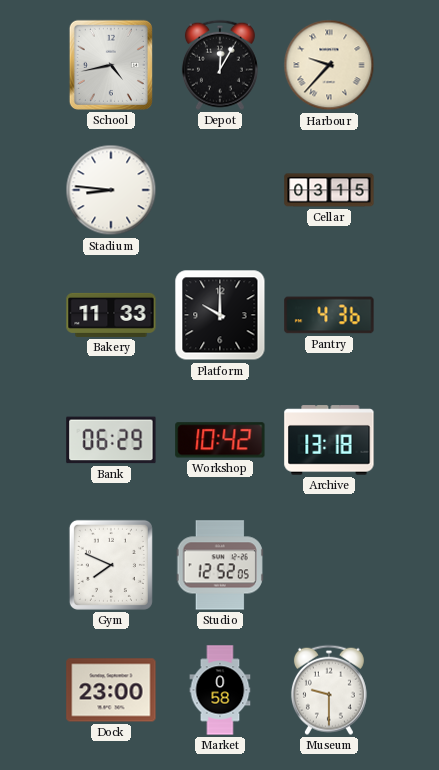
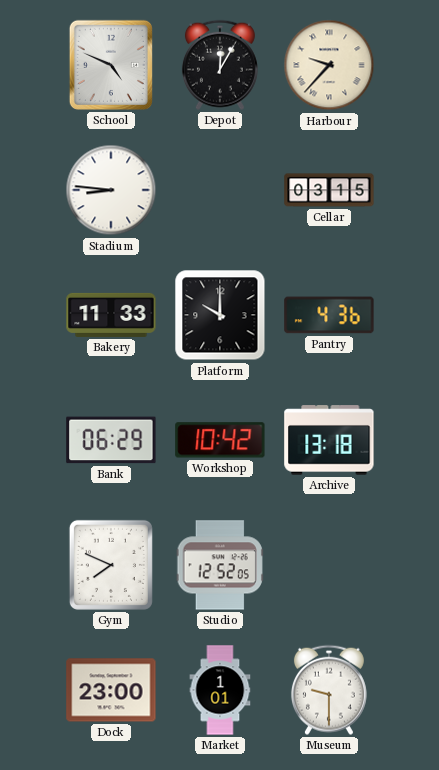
School: 4:43 -> 4:49
Market: 0:58 -> 1:01
